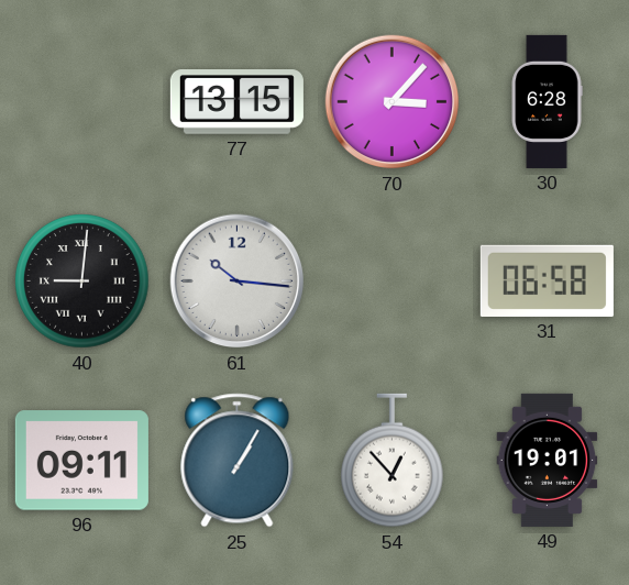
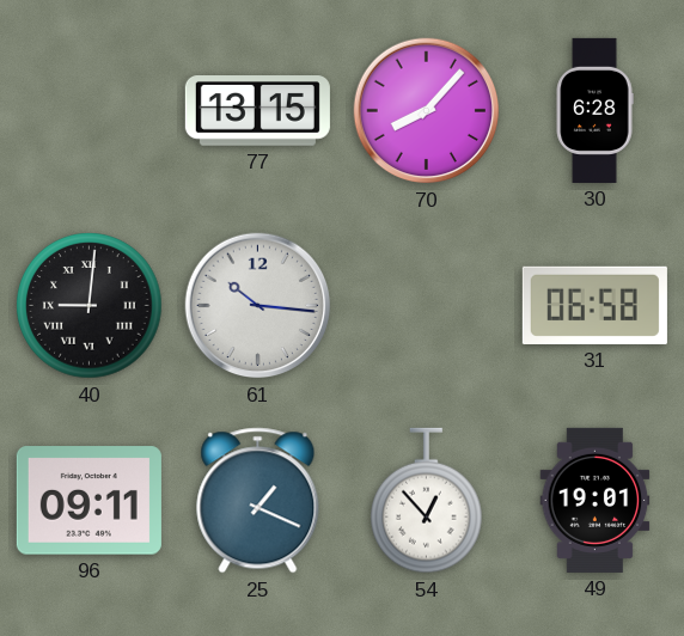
70: 3:07 -> 8:07
25: 1:05 -> 1:19
